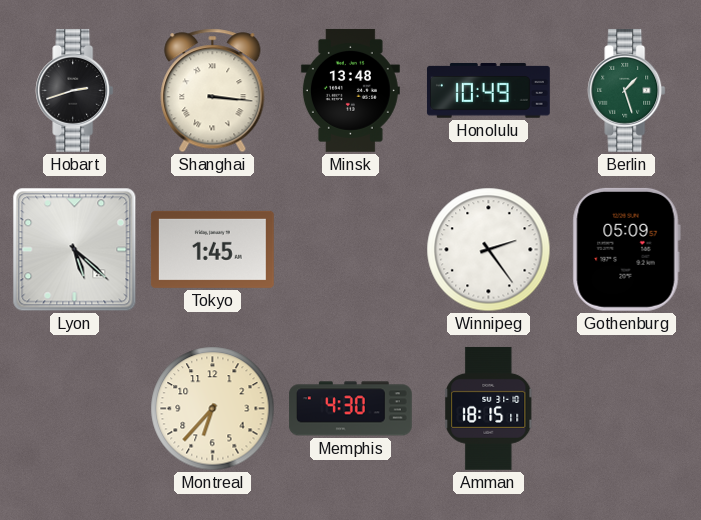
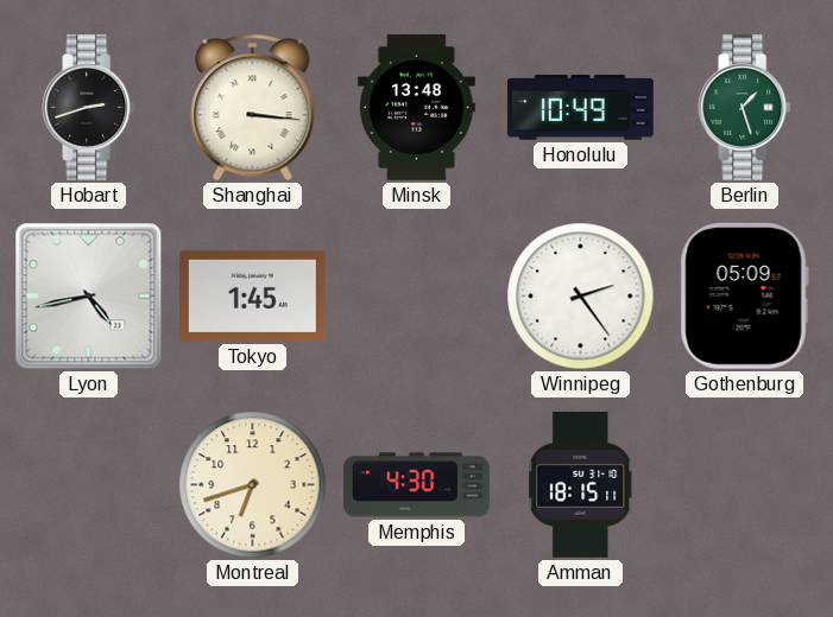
Lyon: 5:22 -> 4:43
Montreal: 6:37 -> 6:42
